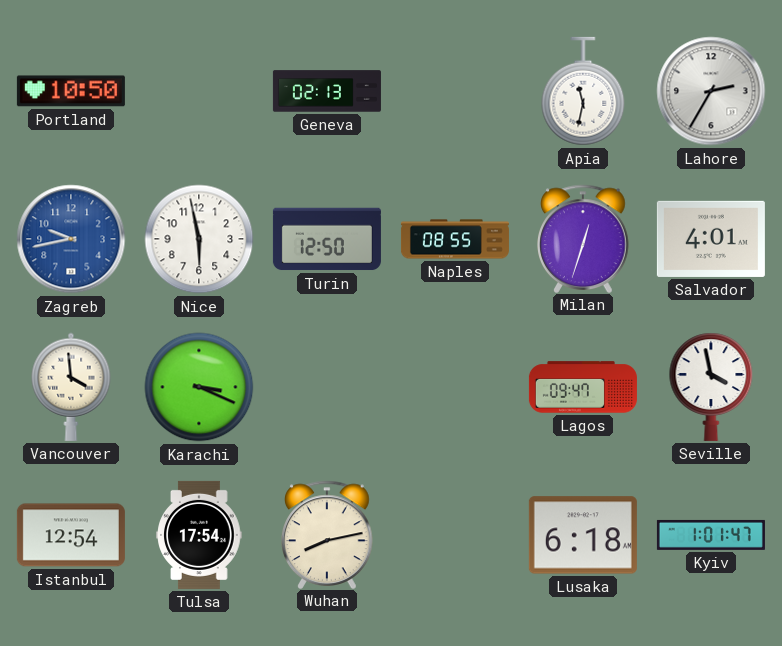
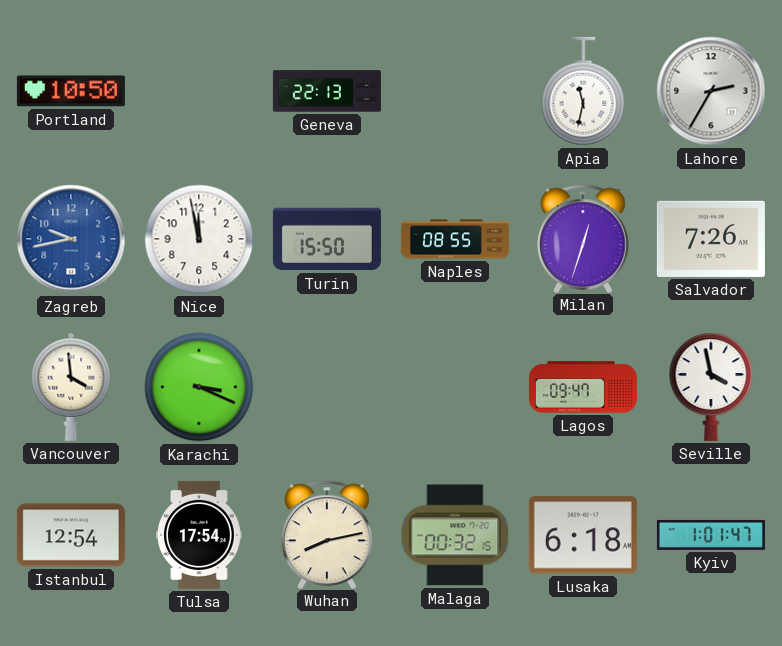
Geneva: 02:13 -> 22:13
Nice: 5:58 -> 11:58
Turin: 12:50 -> 15:50
Salvador: 4:01 -> 7:26
Malaga: none -> 00:32
